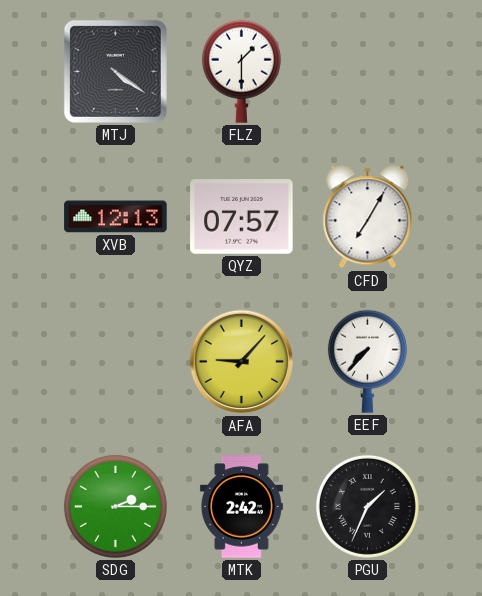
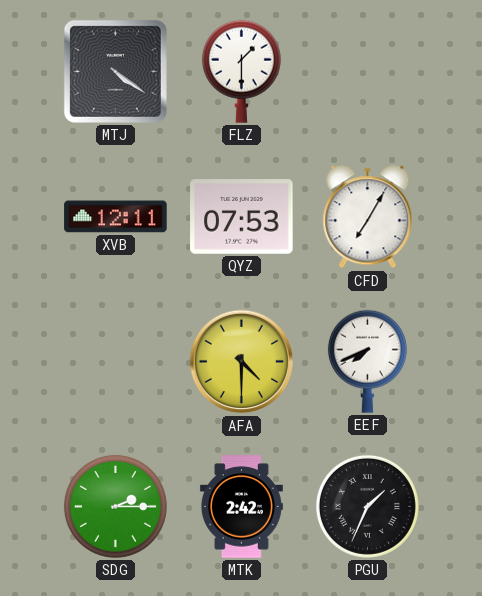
XVB: 12:13 -> 12:11
QYZ: 07:57 -> 07:53
AFA: 9:07 -> 4:30
EEF: 7:37 -> 7:41
